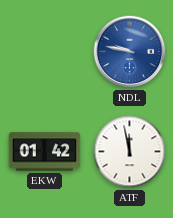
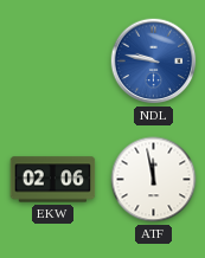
EKW: 01:42 -> 02:06
